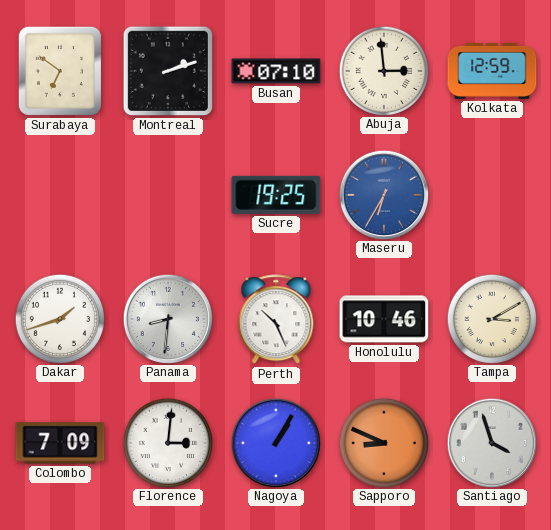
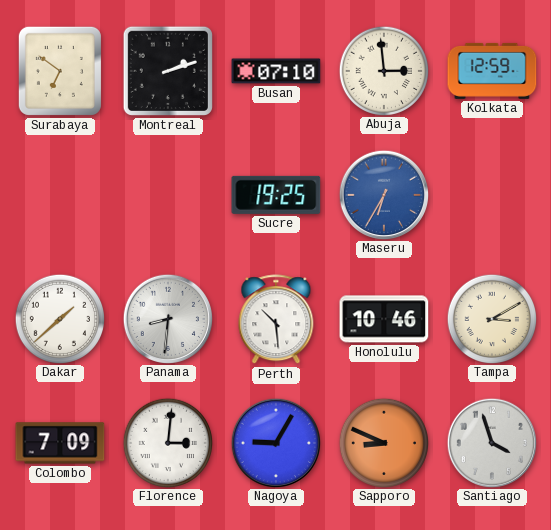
Dakar: 1:42 -> 1:38
Perth: 10:26 -> 10:29
Nagoya: 1:05 -> 9:05
